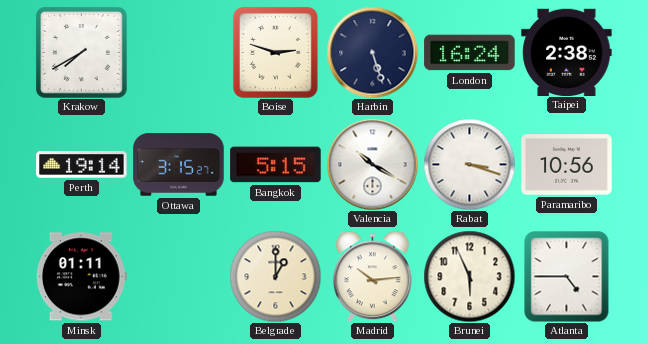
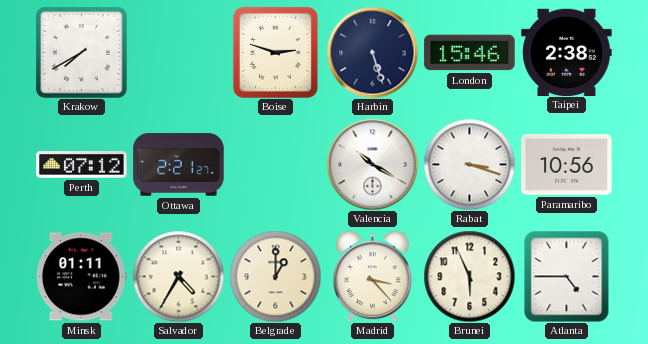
London: 16:24 -> 15:46
Perth: 19:14 -> 07:12
Ottawa: 3:15 -> 2:21
Bangkok: 5:15 -> none
Salvador: none -> 4:35
Madrid: 10:14 -> 3:23
